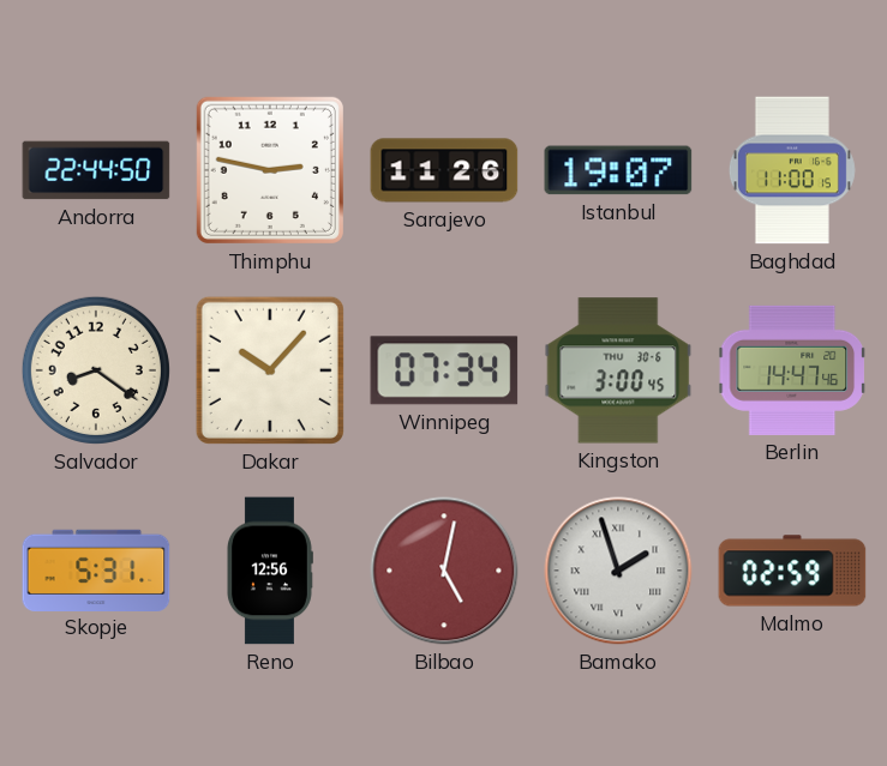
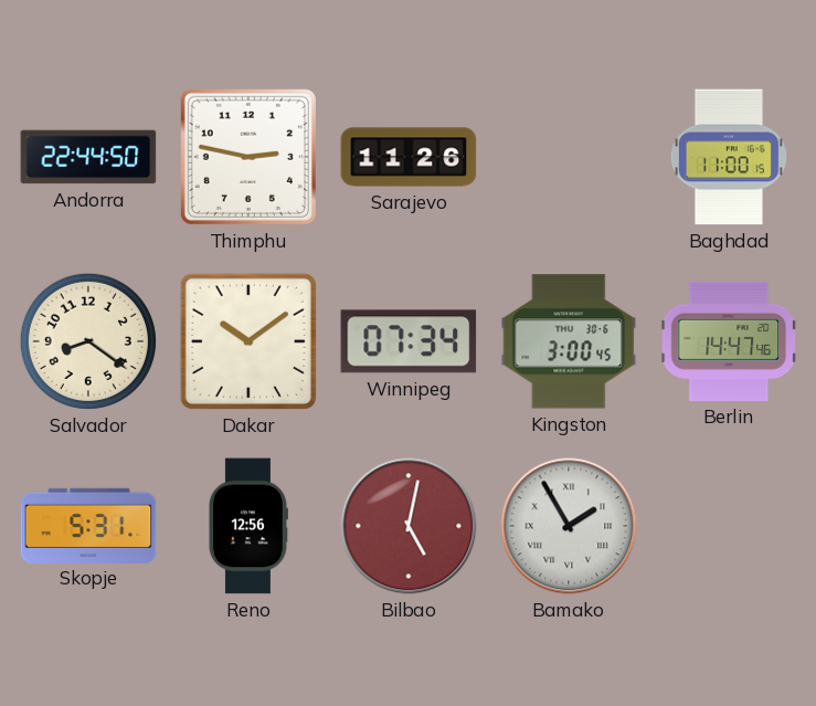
Istanbul: 19:07 -> none
Dakar: 10:07 -> 10:09
Bamako: 1:57 -> 1:55
Malmo: 02:59 -> none
